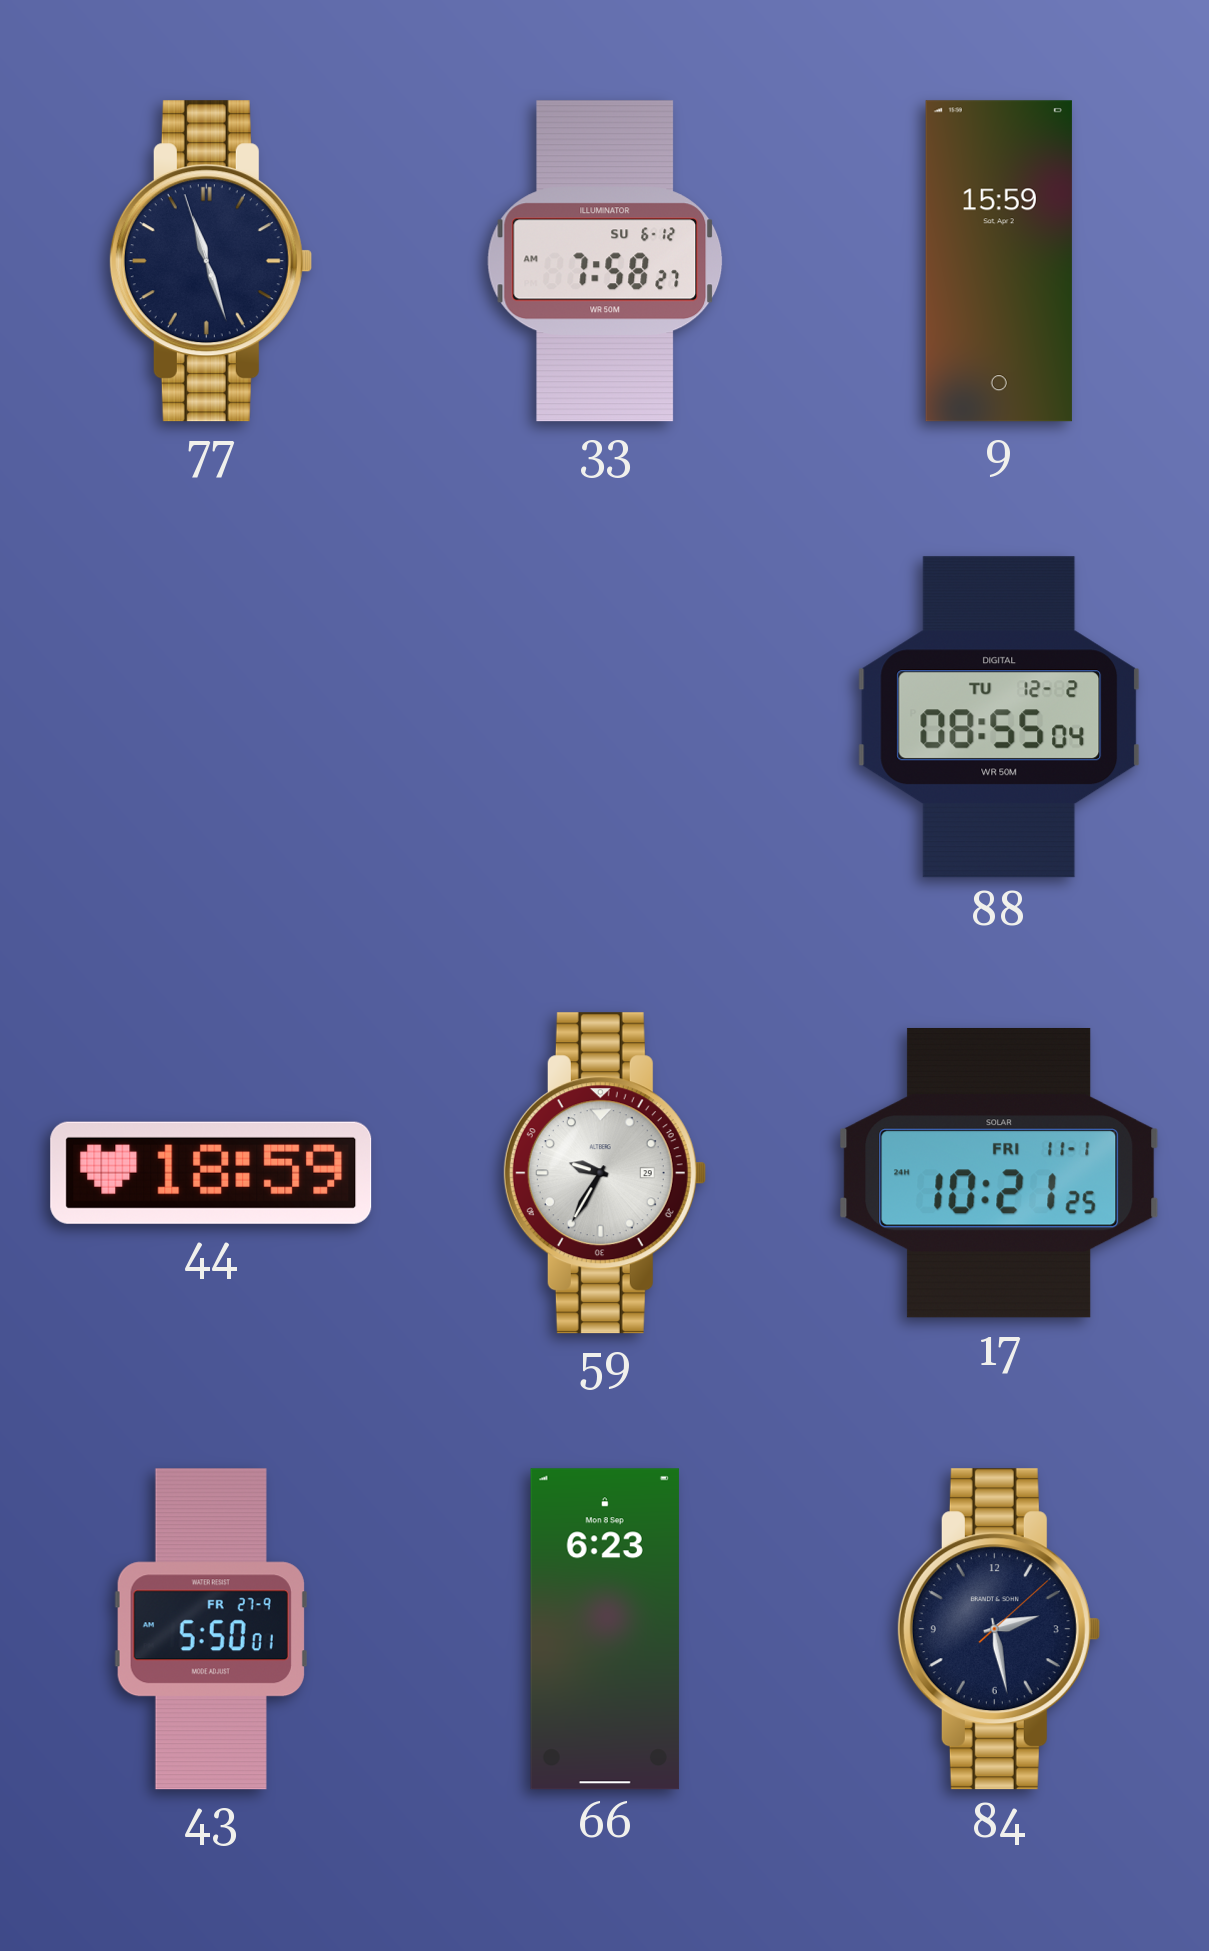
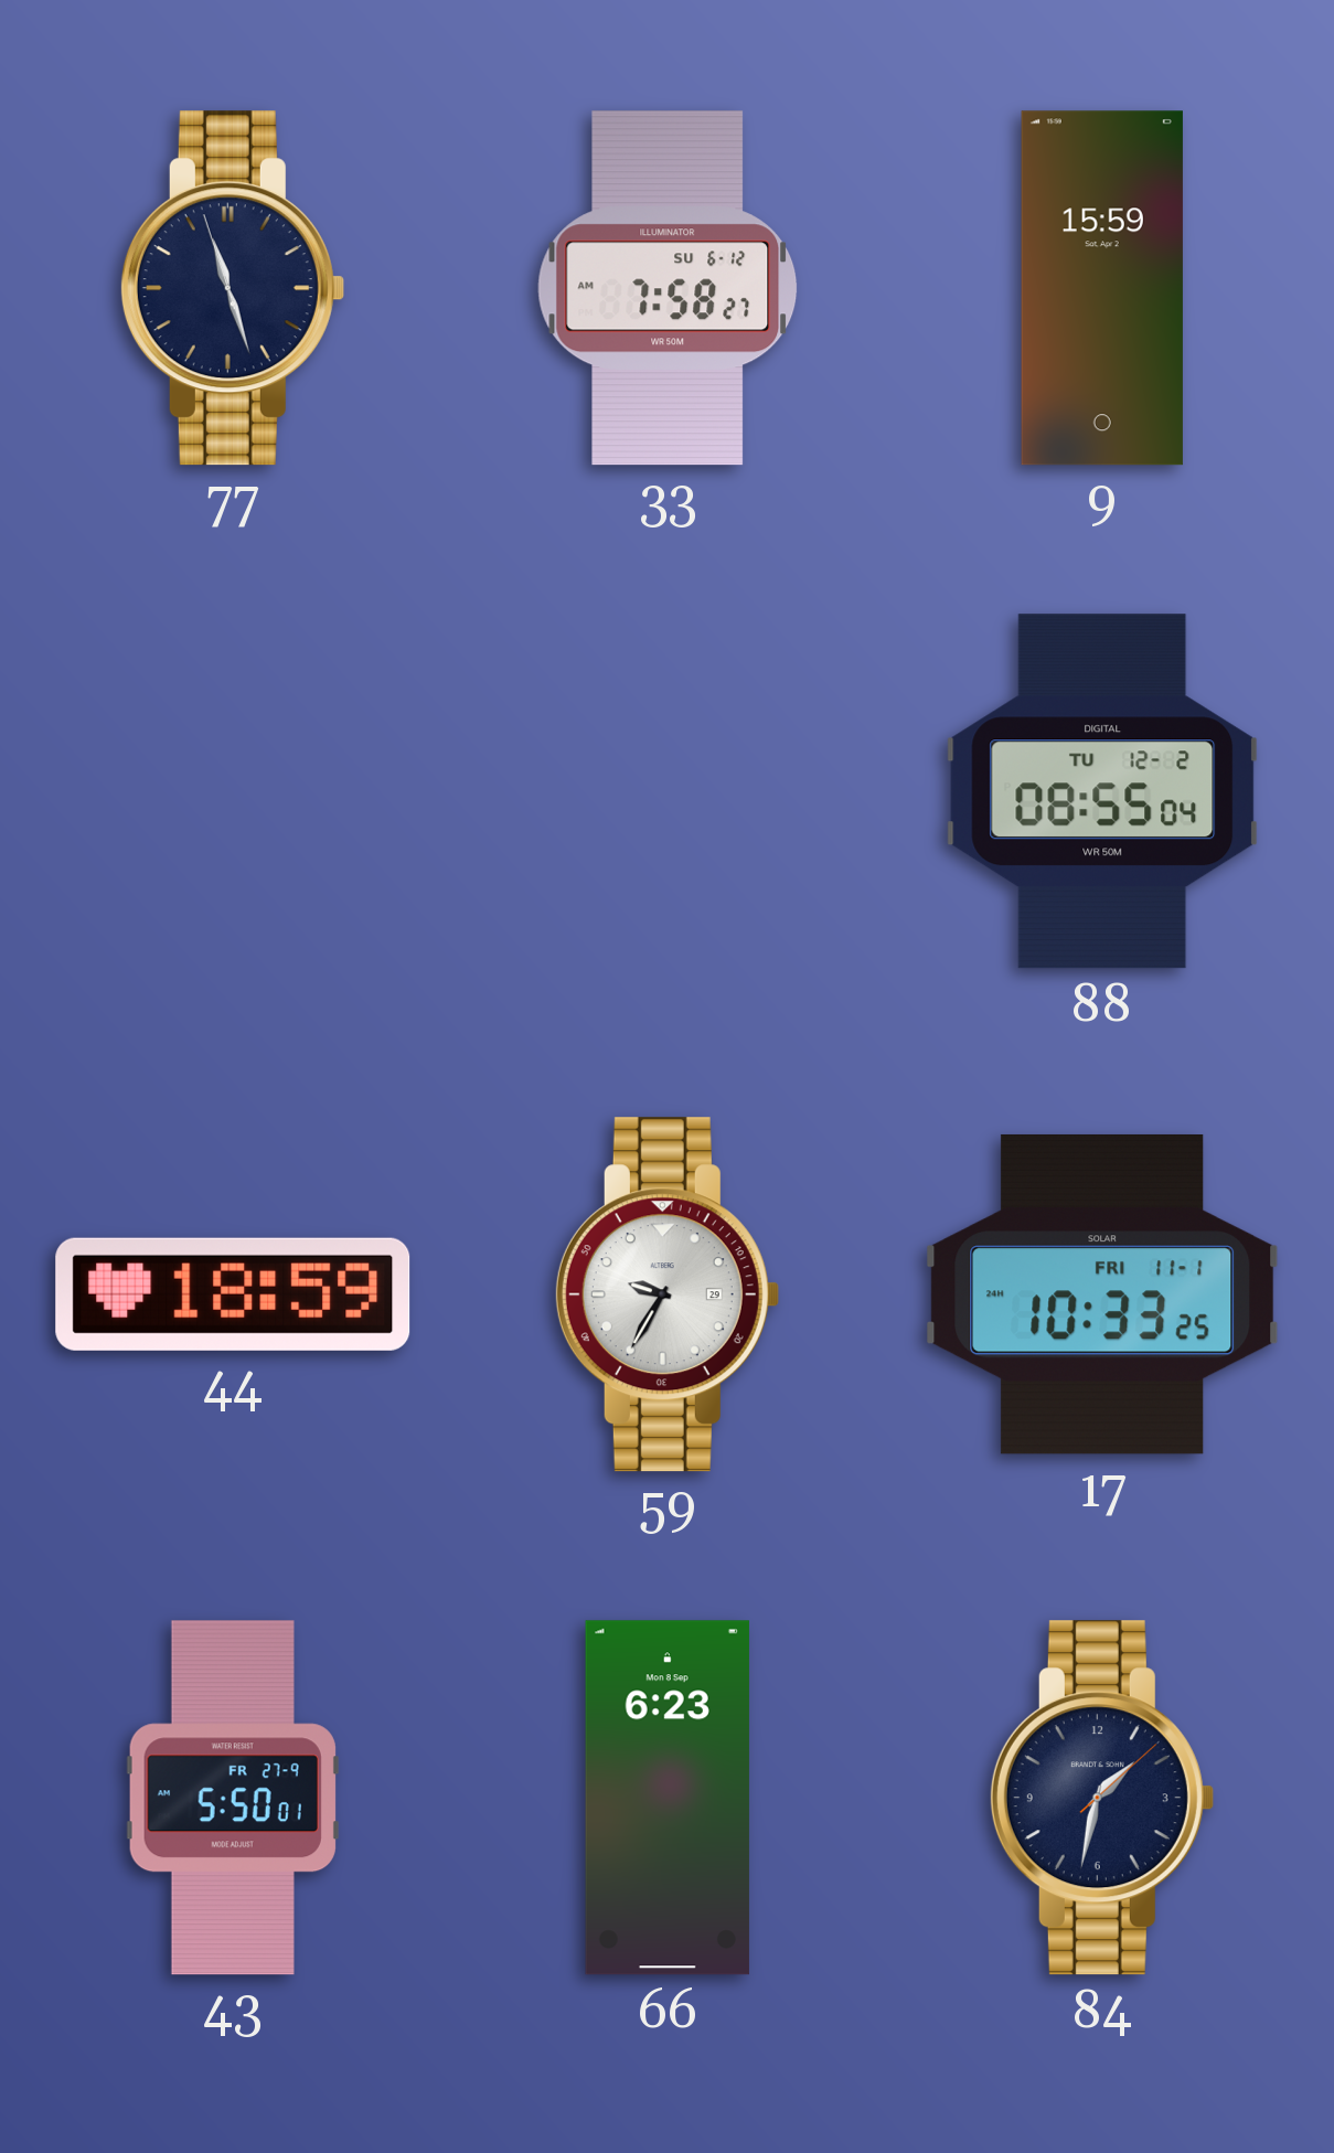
17: 10:21 -> 10:33
84: 2:28 -> 1:32
